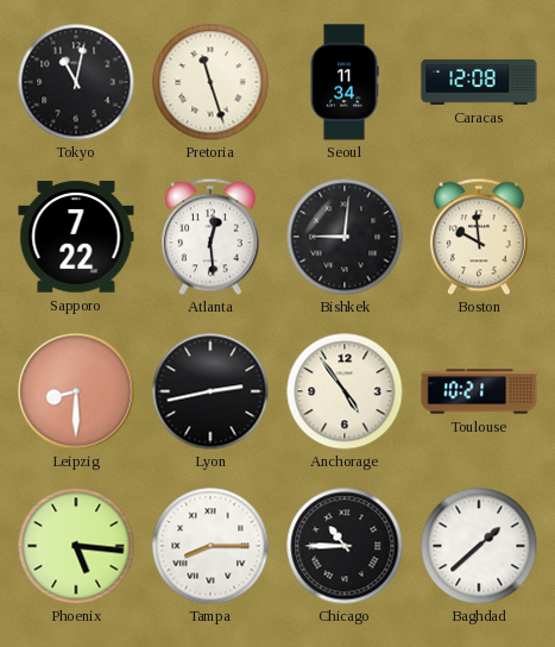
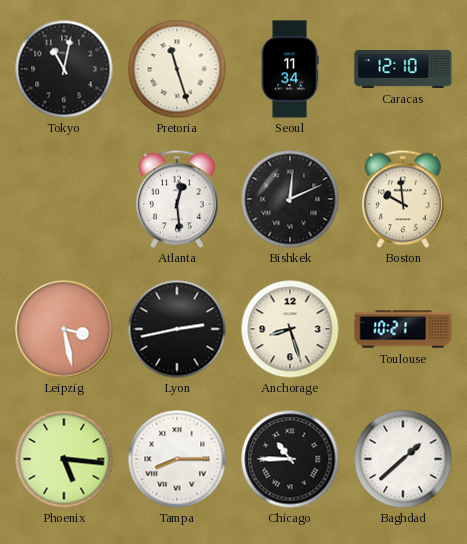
Caracas: 12:08 -> 12:10
Sapporo: 7:22 -> none
Bishkek: 9:01 -> 12:11
Leipzig: 8:30 -> 3:28
Anchorage: 4:54 -> 8:27
